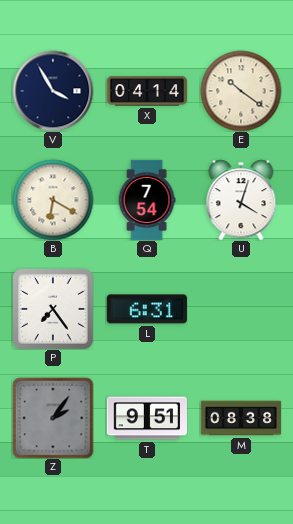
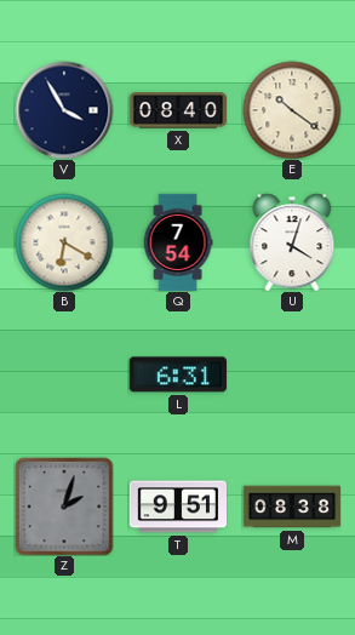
X: 04:14 -> 08:40
P: 7:24 -> none
Z: 2:06 -> 2:03
